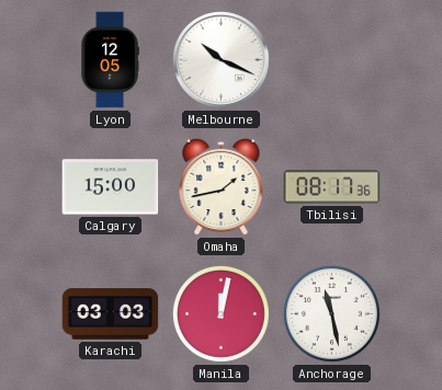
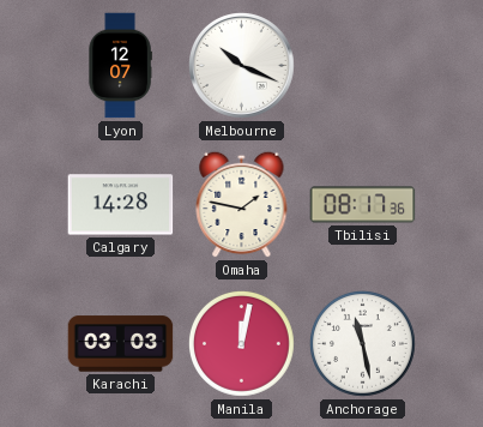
Lyon: 12:05 -> 12:07
Calgary: 15:00 -> 14:28
Omaha: 1:43 -> 1:47
